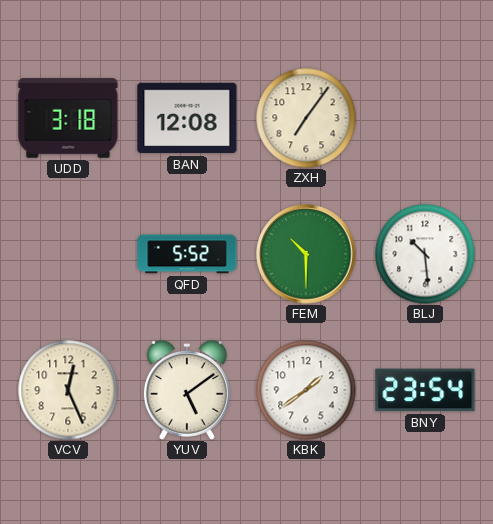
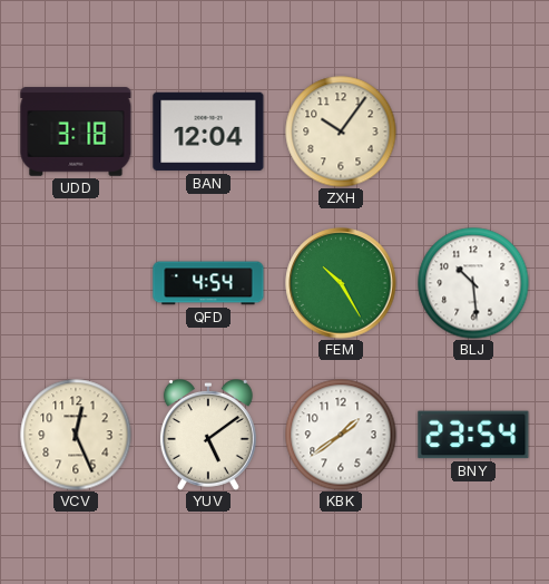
BAN: 12:08 -> 12:04
ZXH: 7:06 -> 10:06
QFD: 5:52 -> 4:54
FEM: 10:30 -> 10:25
